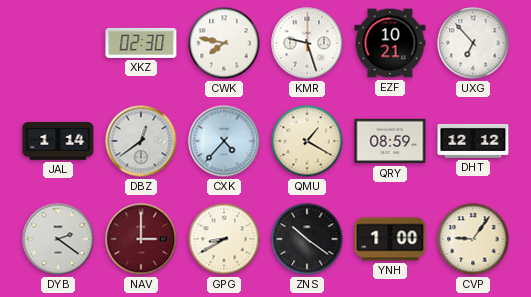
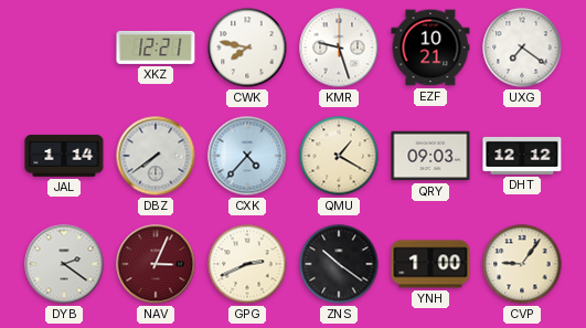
XKZ: 02:30 -> 12:21
UXG: 6:53 -> 7:21
DBZ: 12:39 -> 7:39
QRY: 08:59 -> 09:03
NAV: 3:00 -> 3:04
GPG: 8:40 -> 2:41
